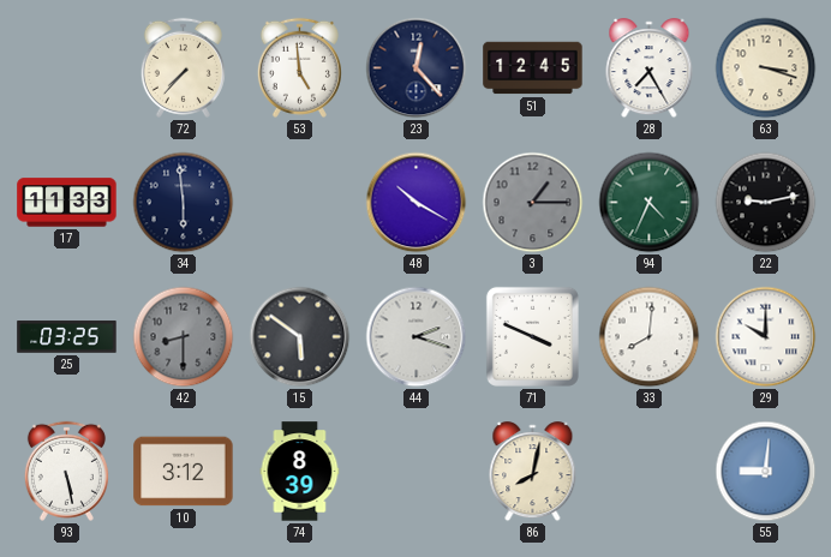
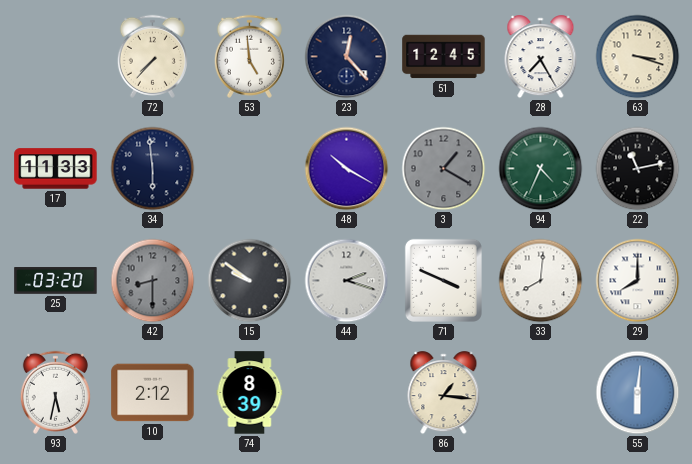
3: 1:15 -> 1:20
22: 9:13 -> 11:13
25: 03:25 -> 03:20
15: 5:51 -> 9:51
29: 10:00 -> 8:00
93: 5:28 -> 5:32
10: 3:12 -> 2:12
86: 8:02 -> 1:16
55: 9:01 -> 6:01
